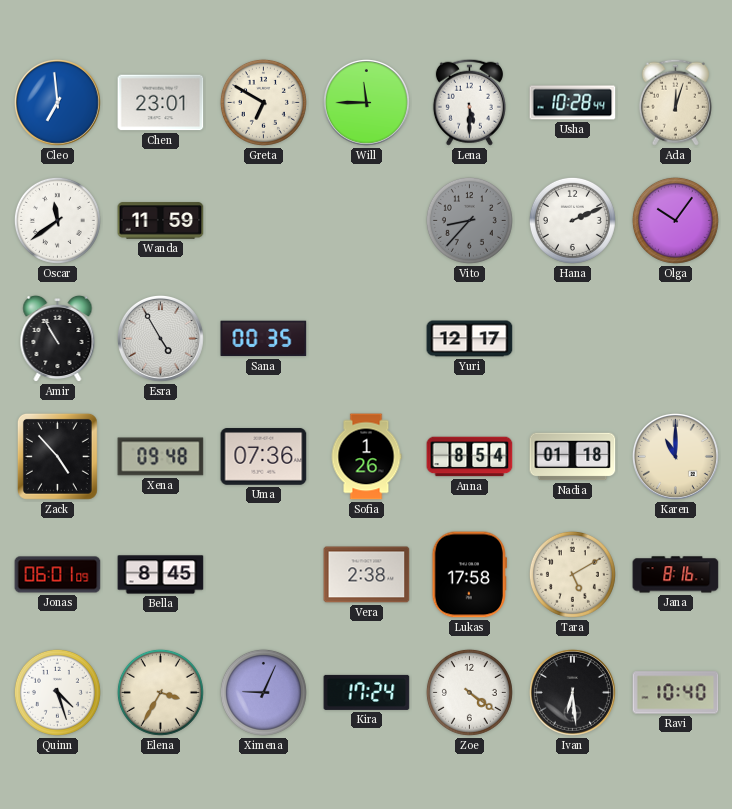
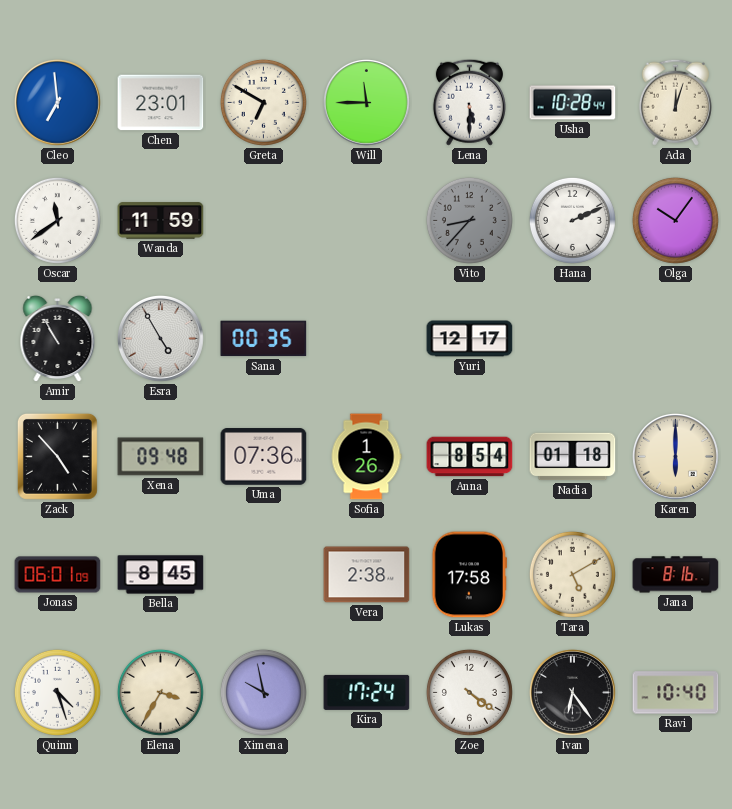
Karen: 11:00 -> 6:00
Ximena: 9:04 -> 9:58
Ivan: 6:29 -> 6:24
